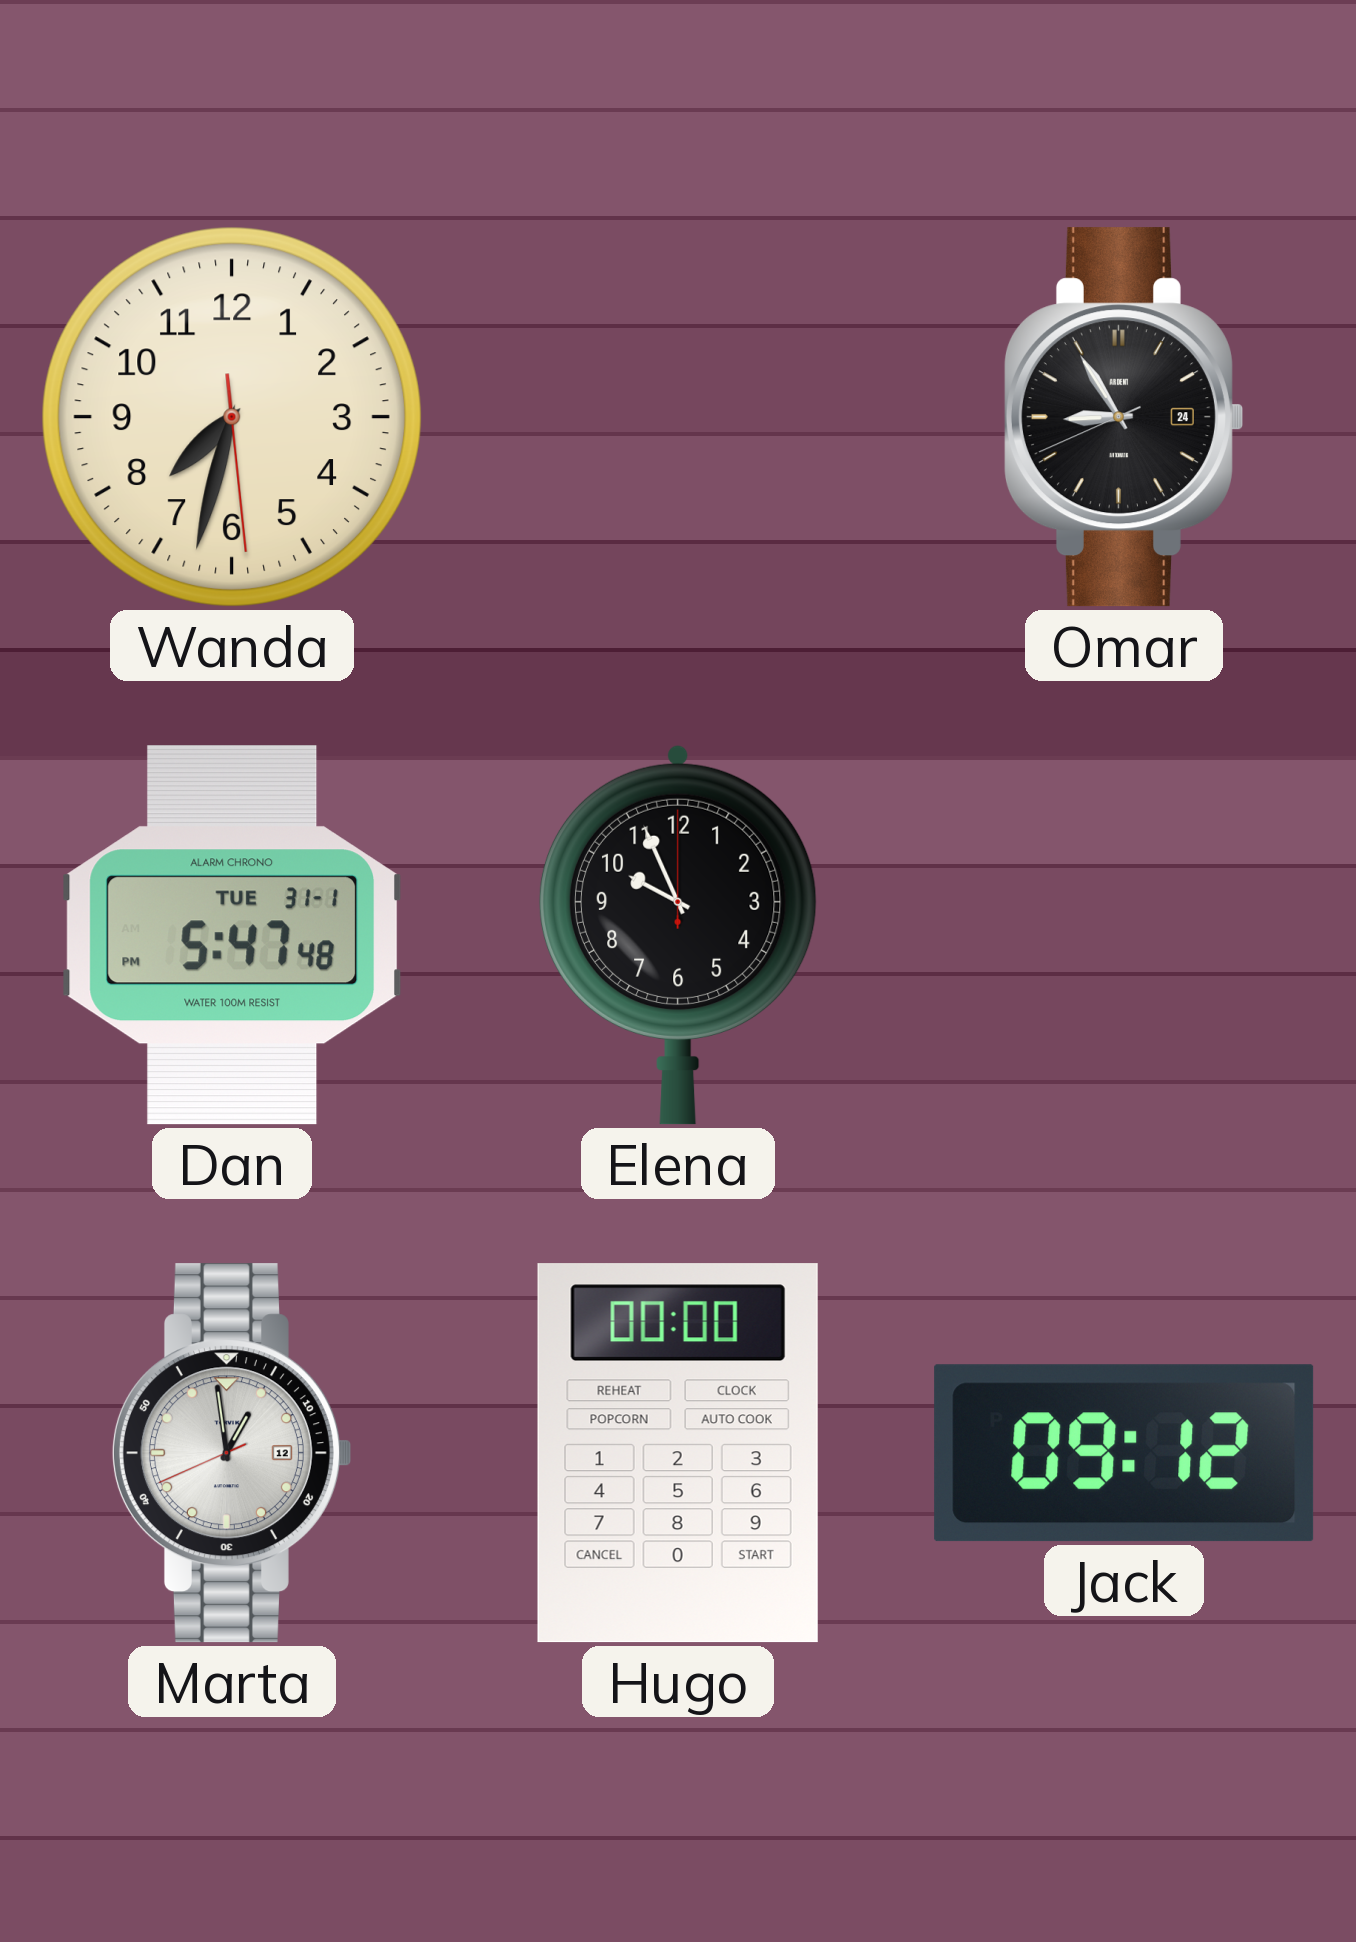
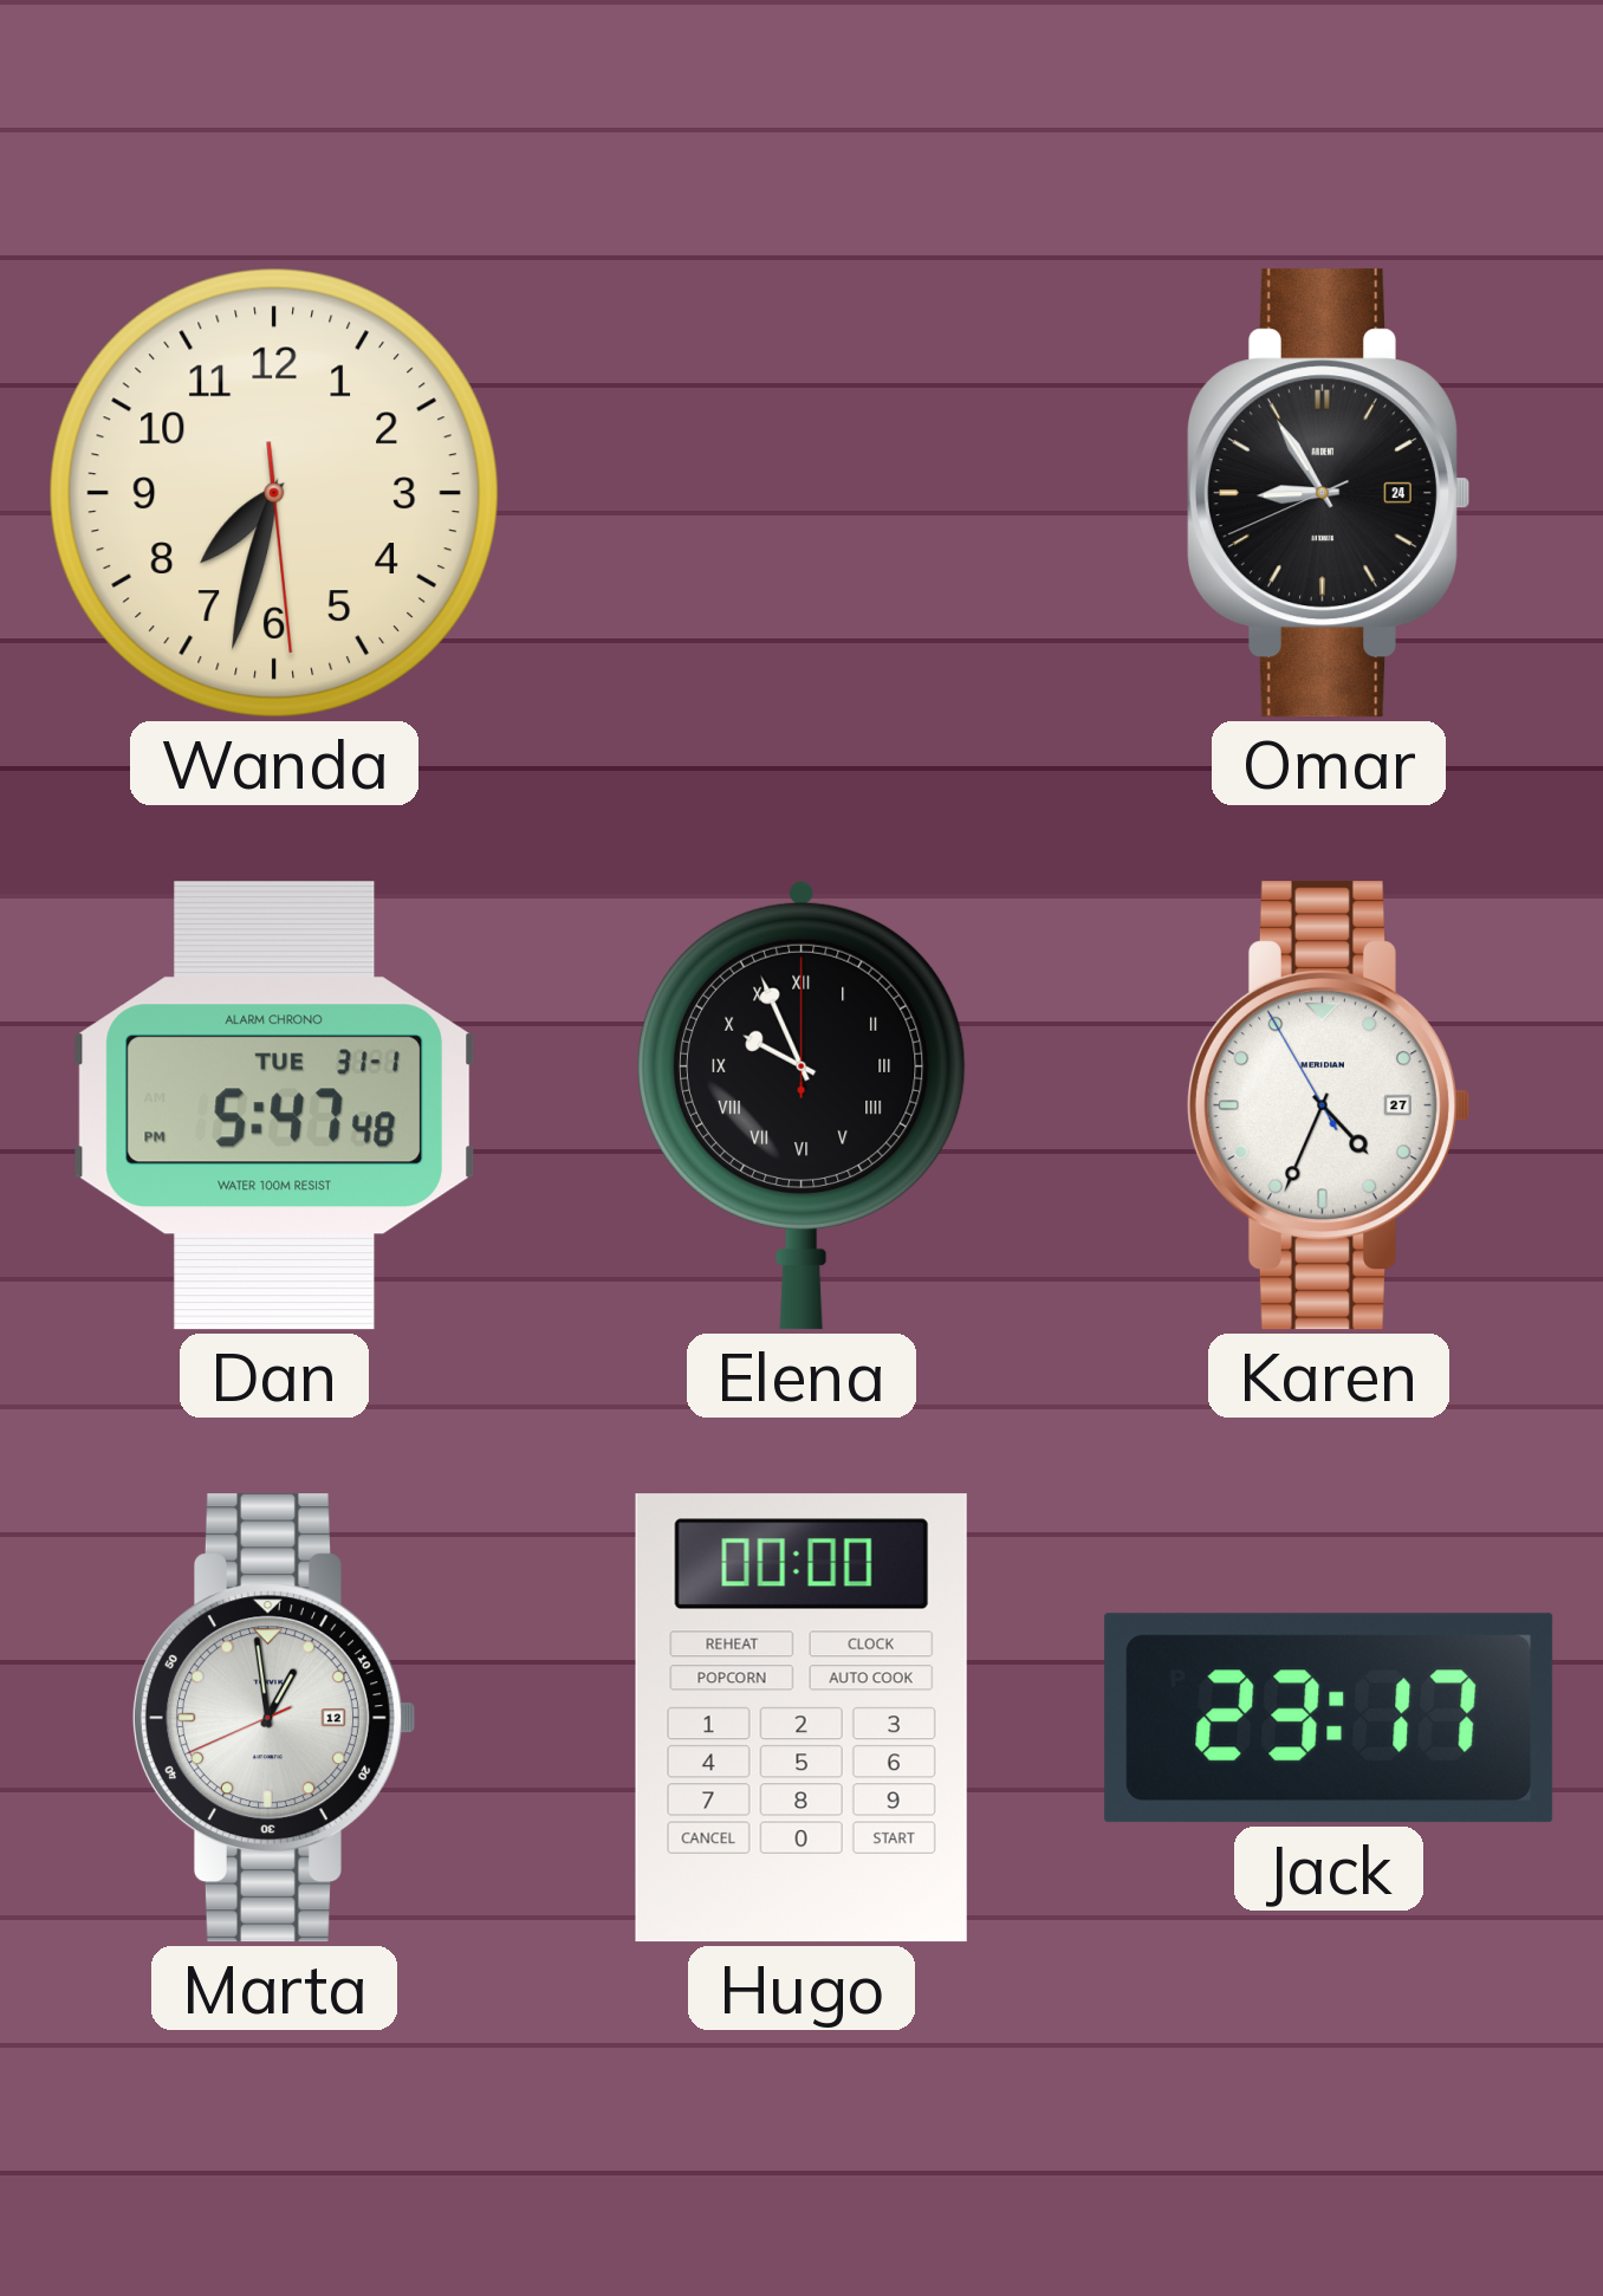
Elena numerals: Arabic -> Roman
Karen: none -> 4:33
Jack: 09:12 -> 23:17
